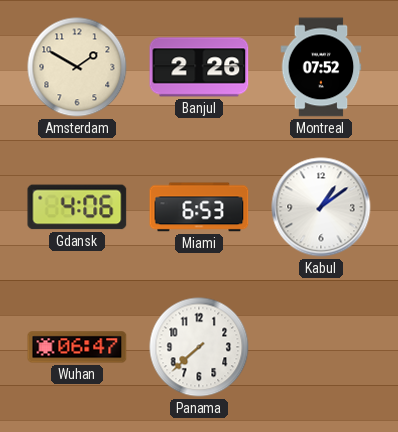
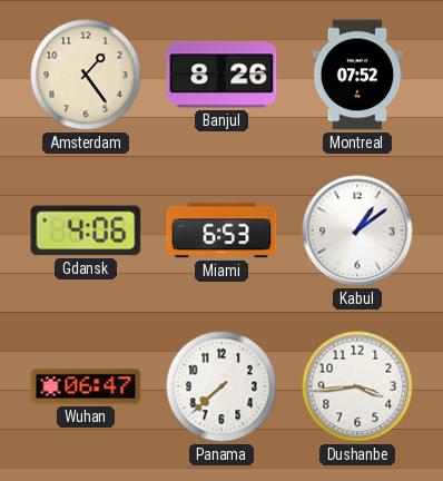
Amsterdam: 1:50 -> 1:24
Banjul: 2:26 -> 8:26
Dushanbe: none -> 3:44
